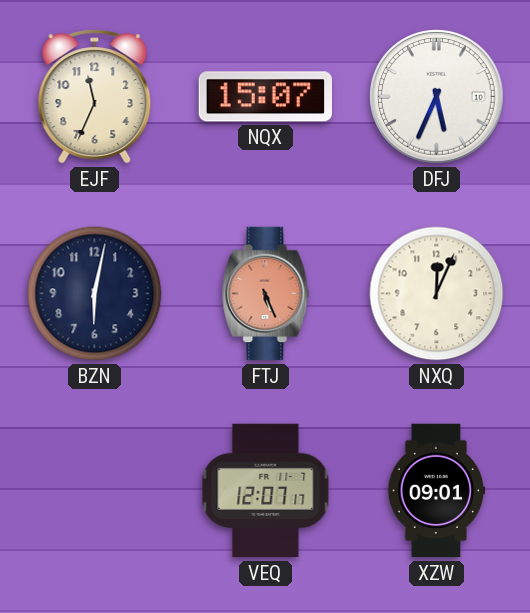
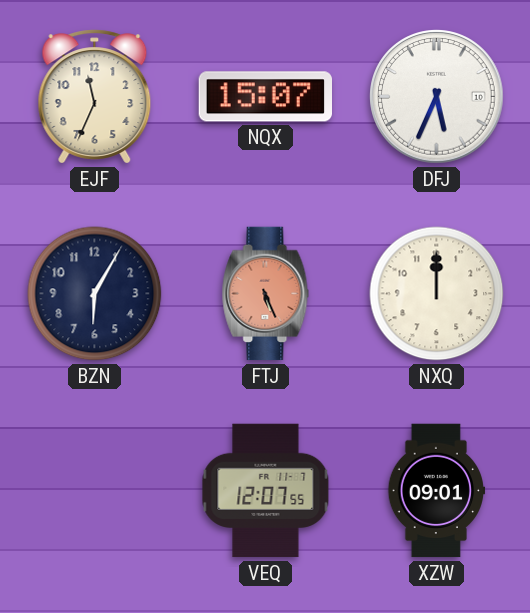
BZN: 6:02 -> 6:05
NXQ: 12:04 -> 12:00
VEQ: 12:07:17 -> 12:07:55
